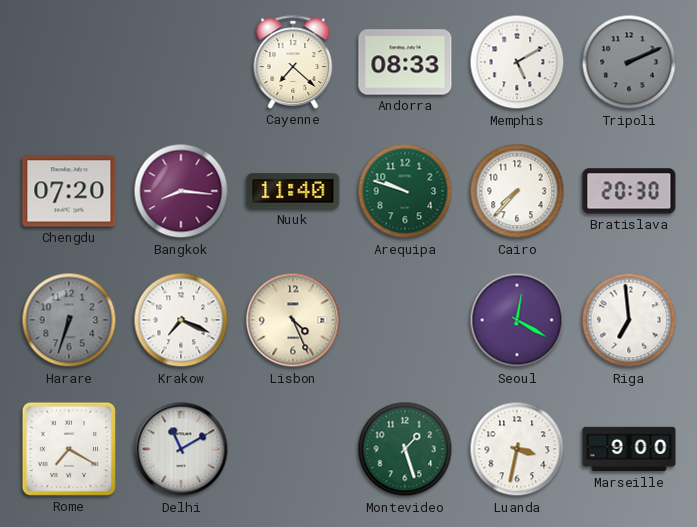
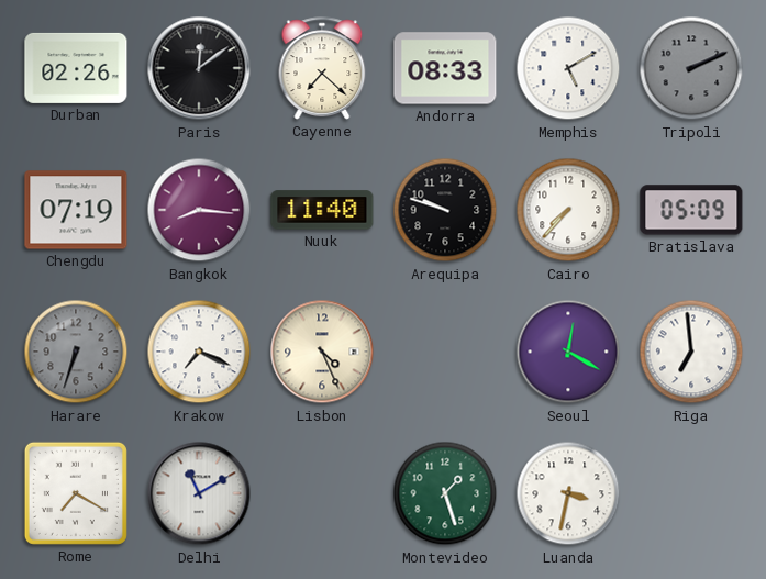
Durban: none -> 02:26
Paris: none -> 12:09
Chengdu: 07:20 -> 07:19
Arequipa dial: green -> black
Bratislava: 20:30 -> 05:09
Marseille: 9:00 -> none
